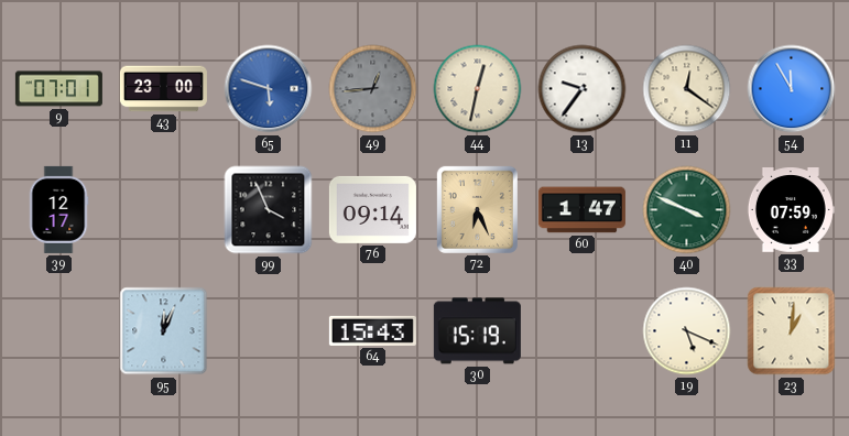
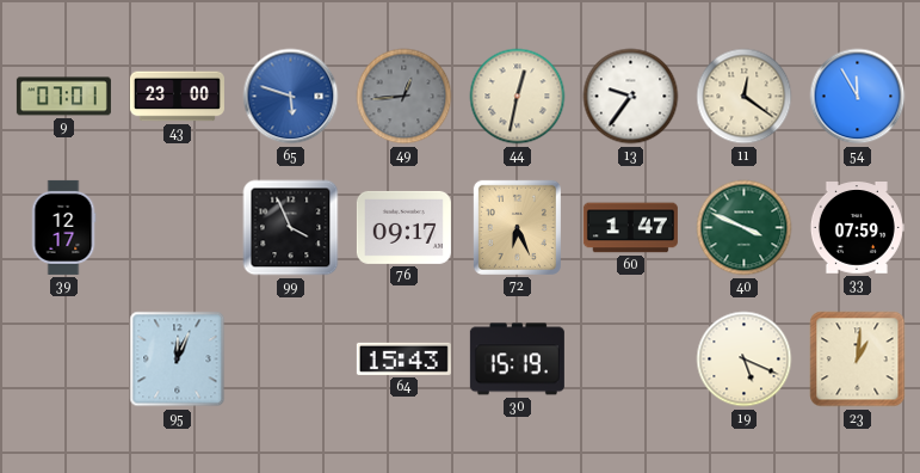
76: 09:14 -> 09:17
